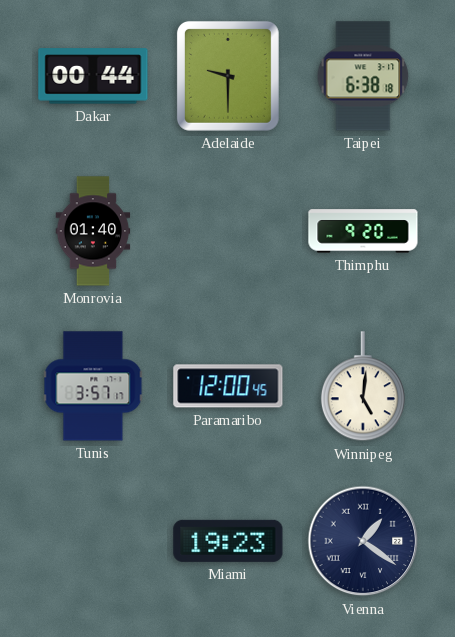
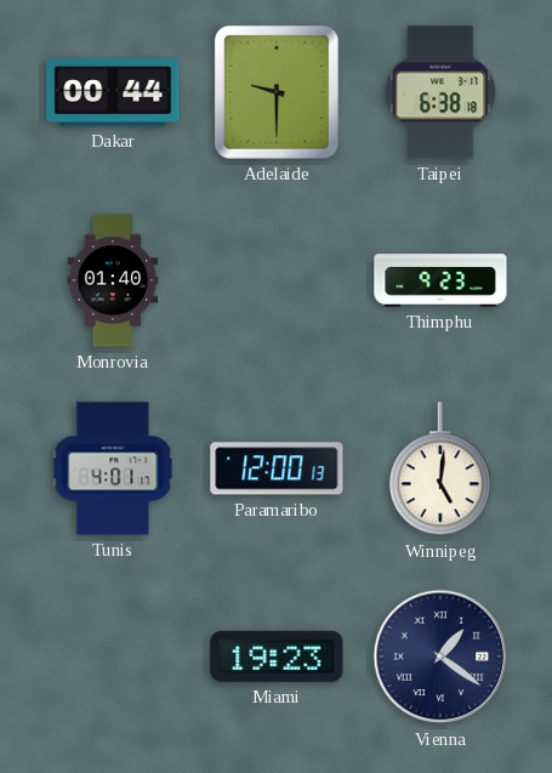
Thimphu: 9:20 -> 9:23
Tunis: 3:57 -> 4:01
Paramaribo: 12:00:45 -> 12:00:13
